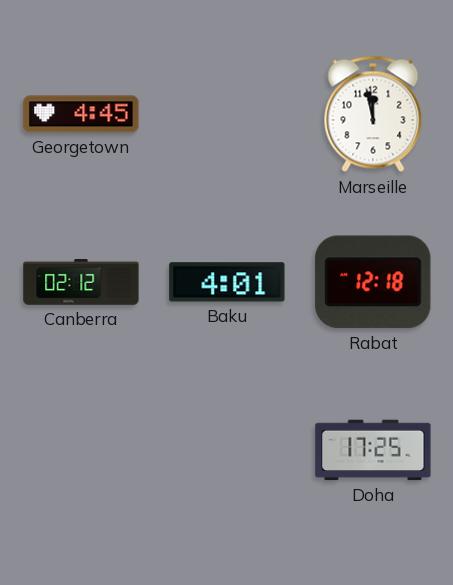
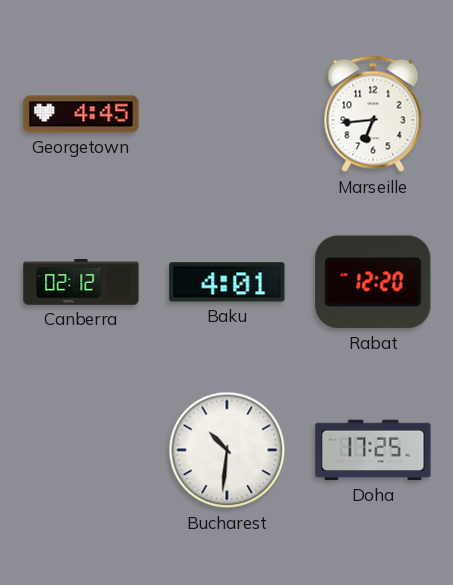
Marseille: 11:58 -> 6:44
Rabat: 12:18 -> 12:20
Bucharest: none -> 10:31
